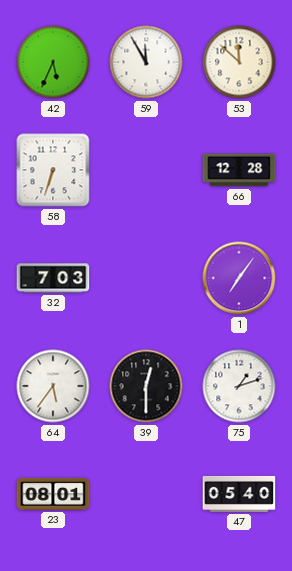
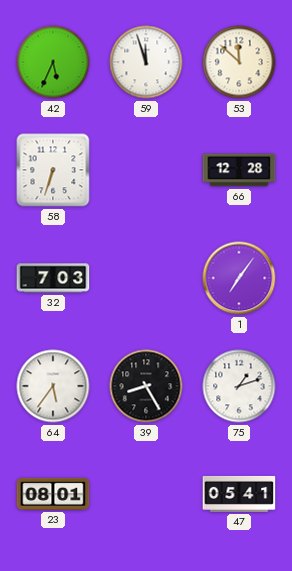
59: 11:55 -> 11:57
39: 12:30 -> 8:25
47: 05:40 -> 05:41
